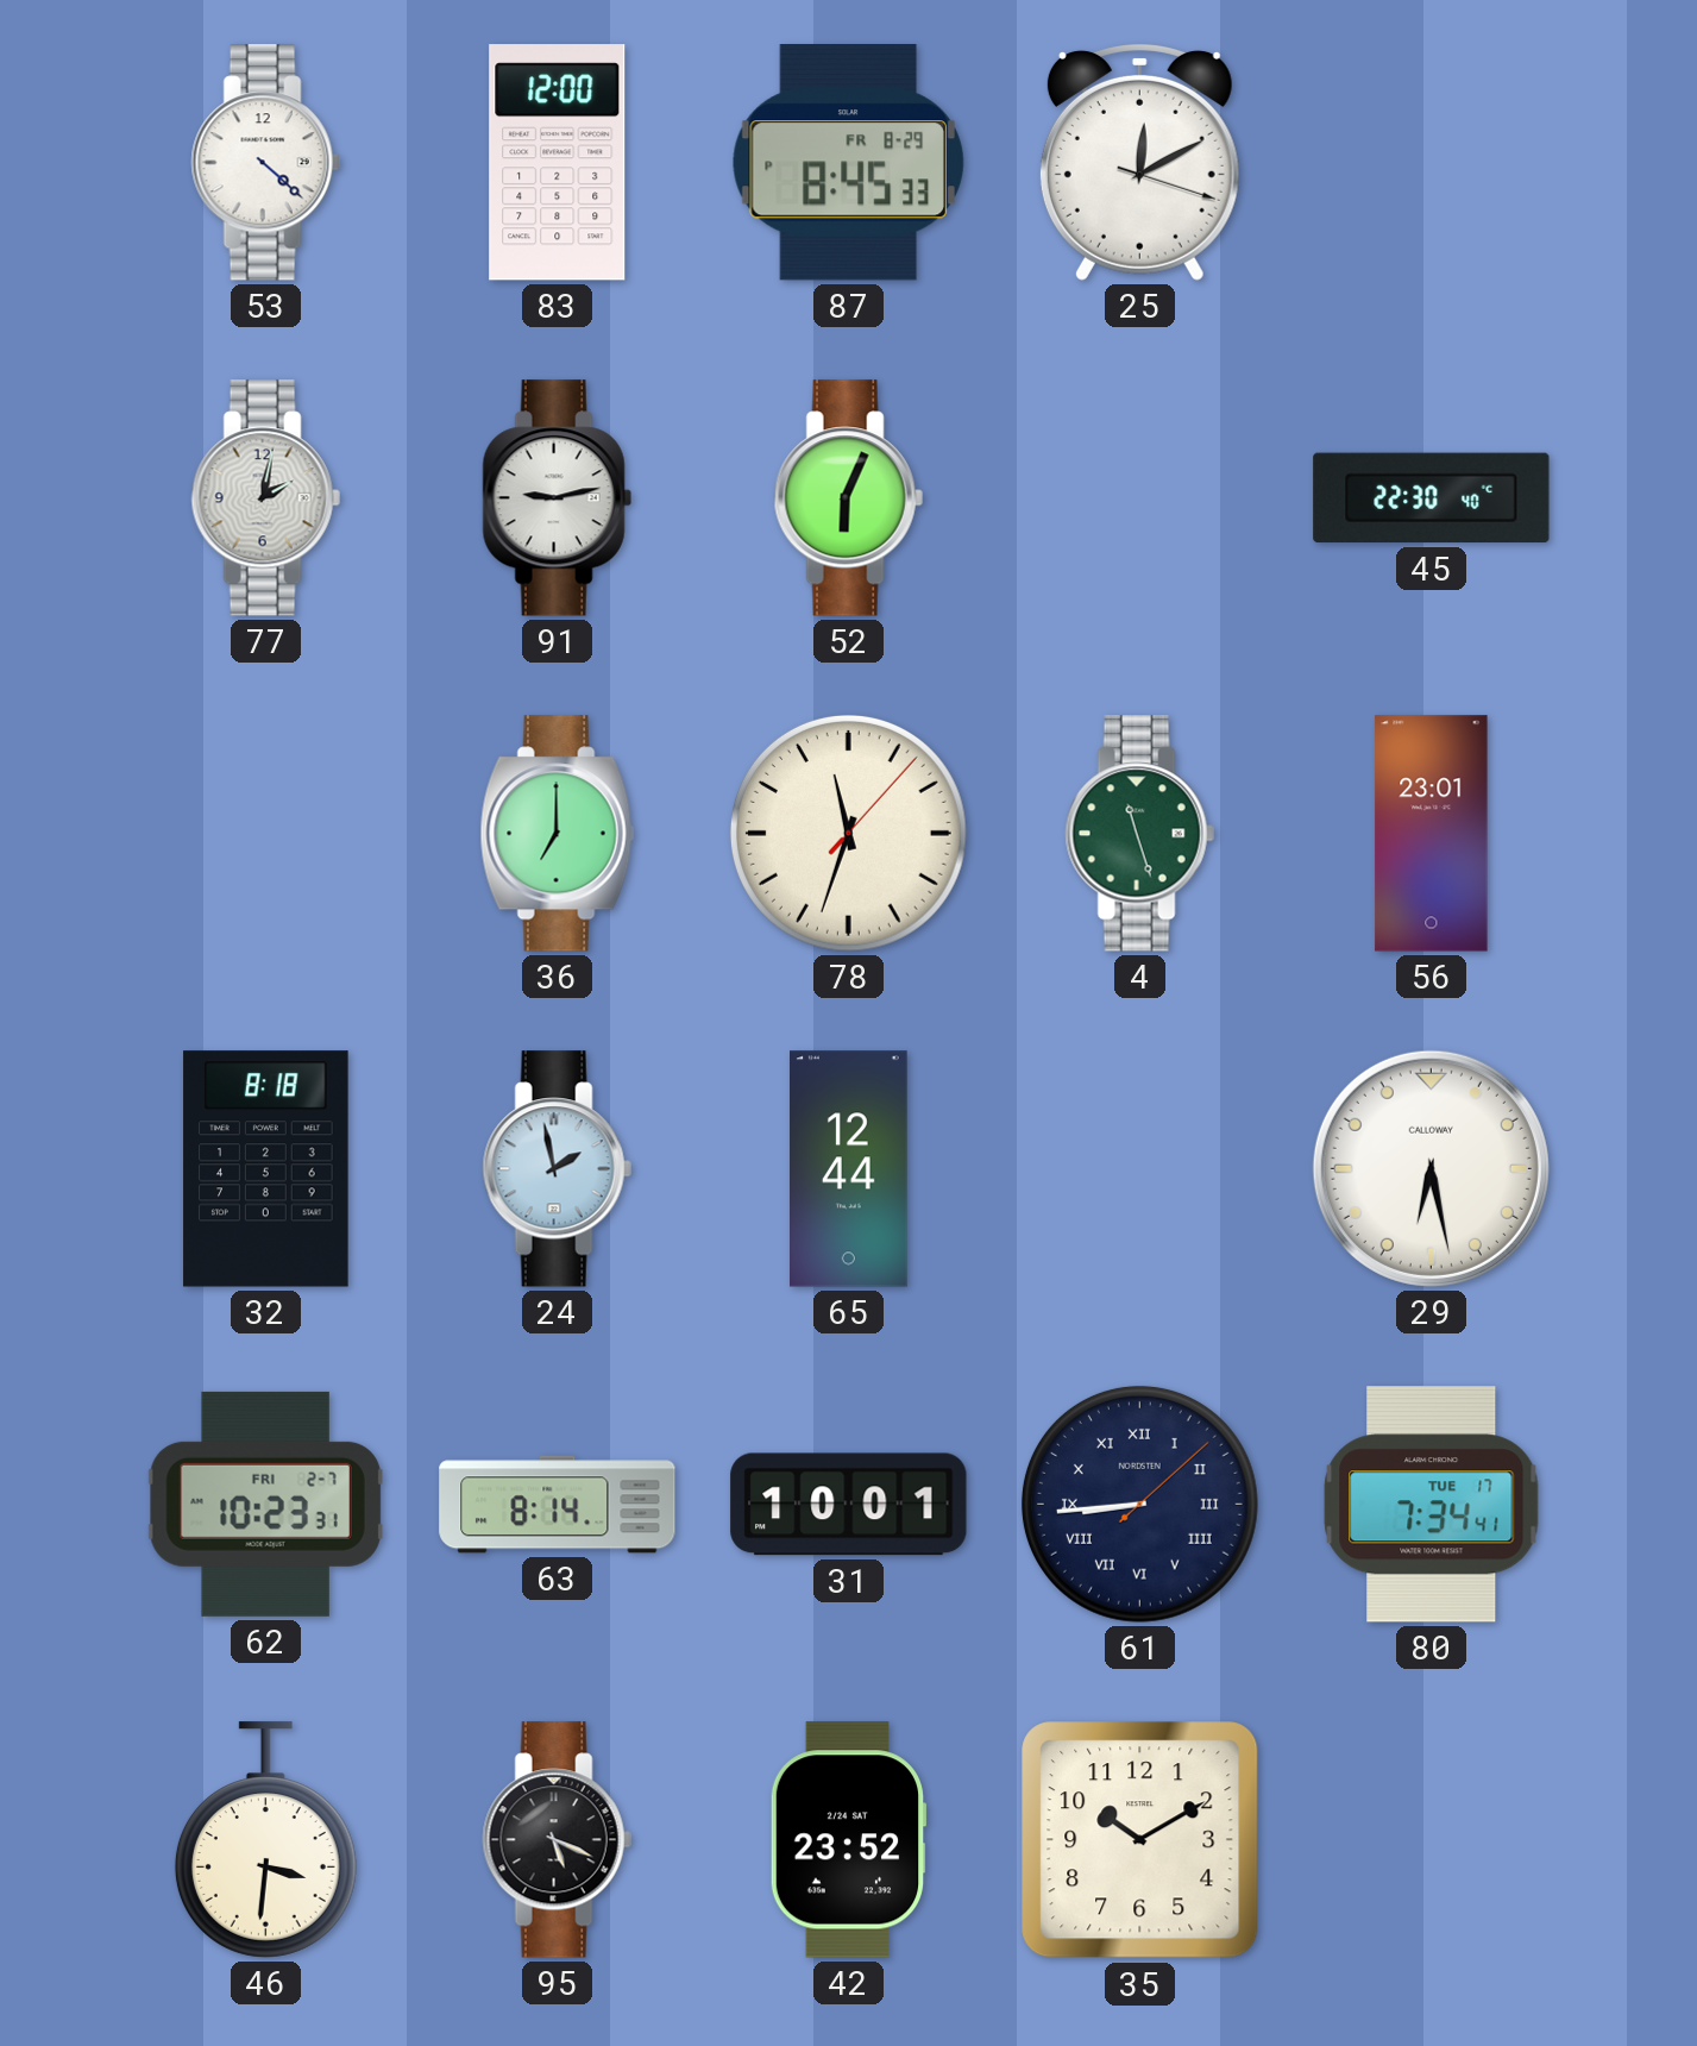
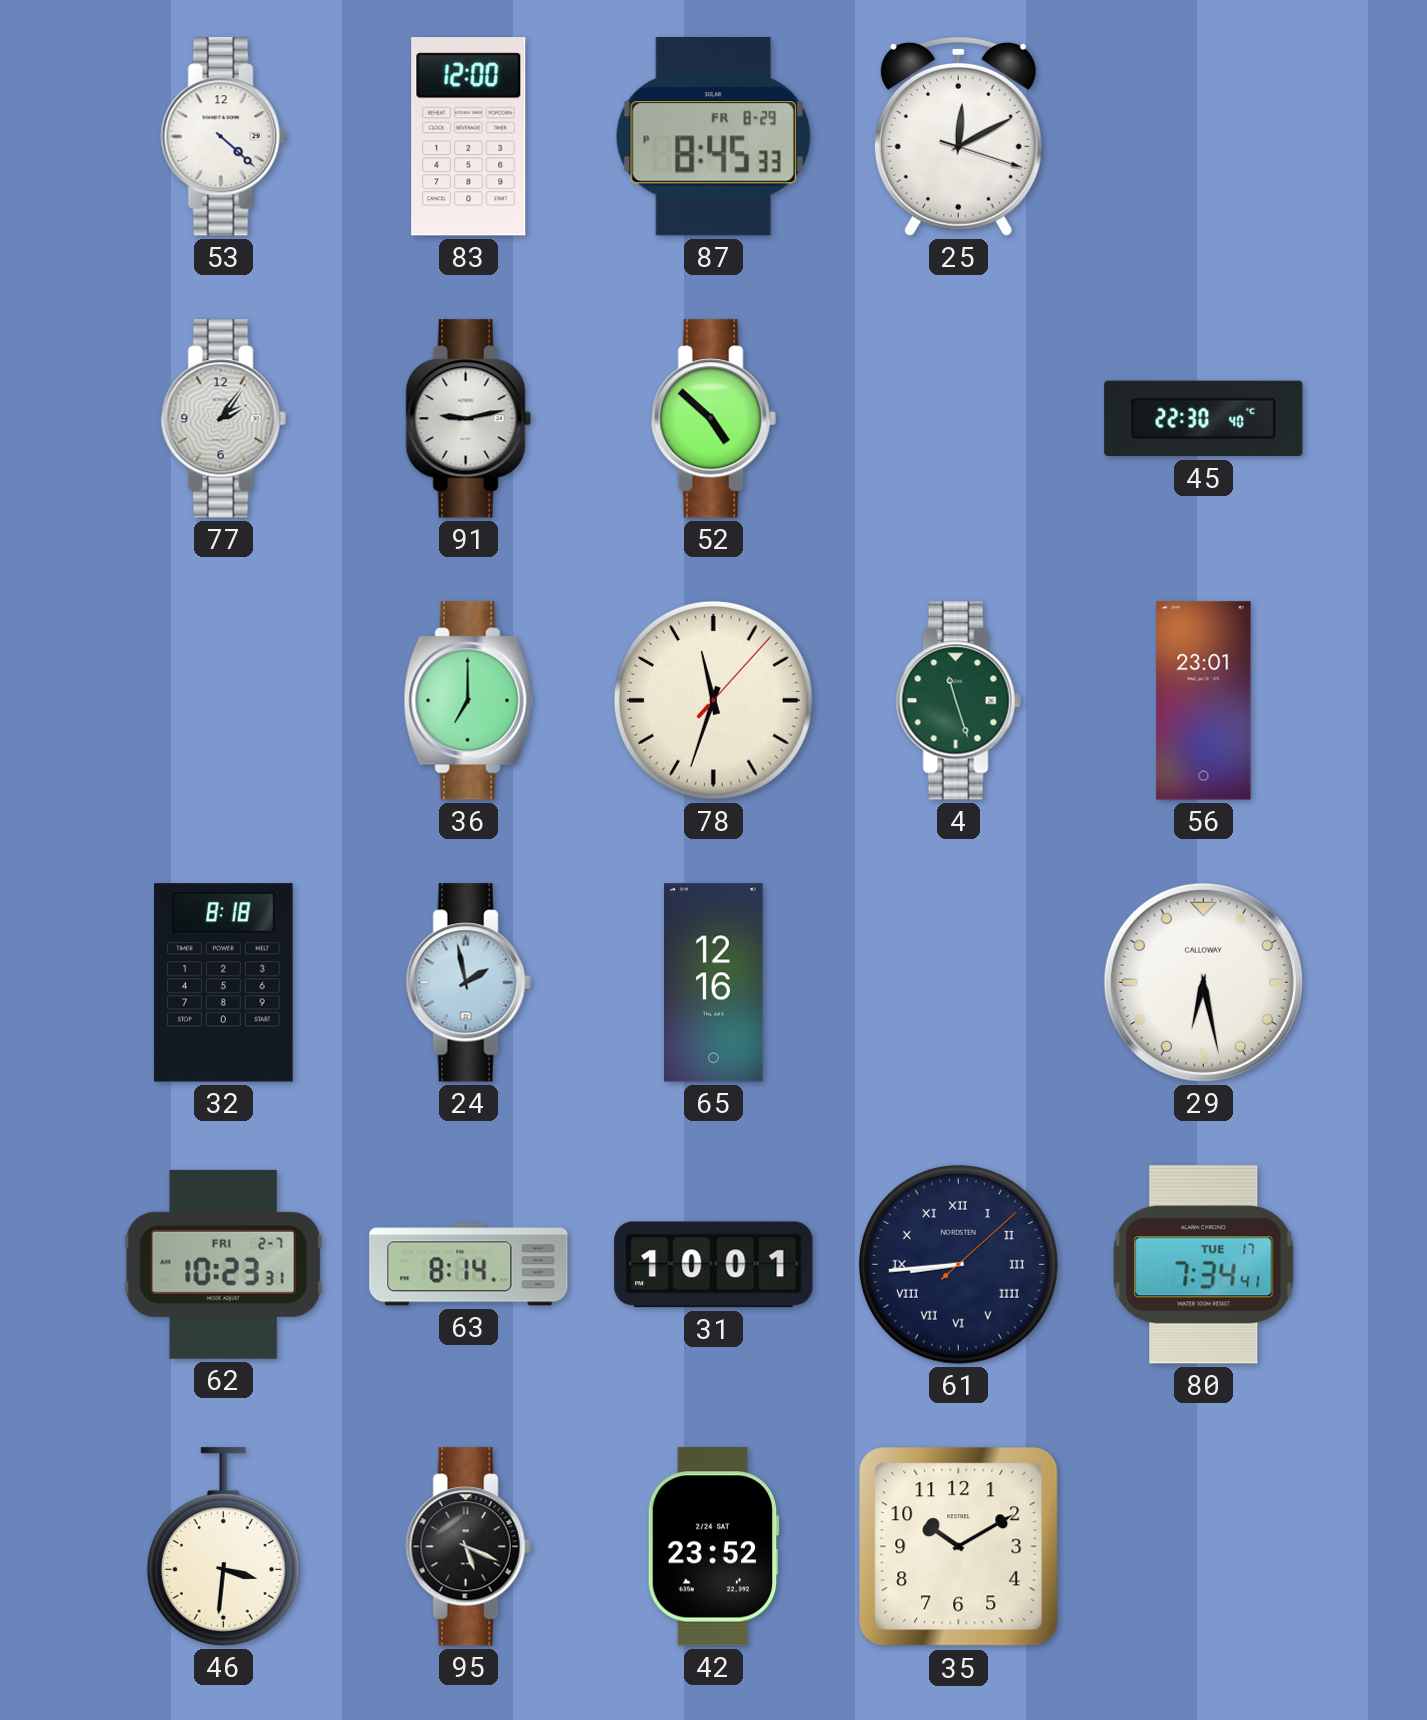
77: 2:02 -> 2:06
52: 6:04 -> 4:52
65: 12:44 -> 12:16
